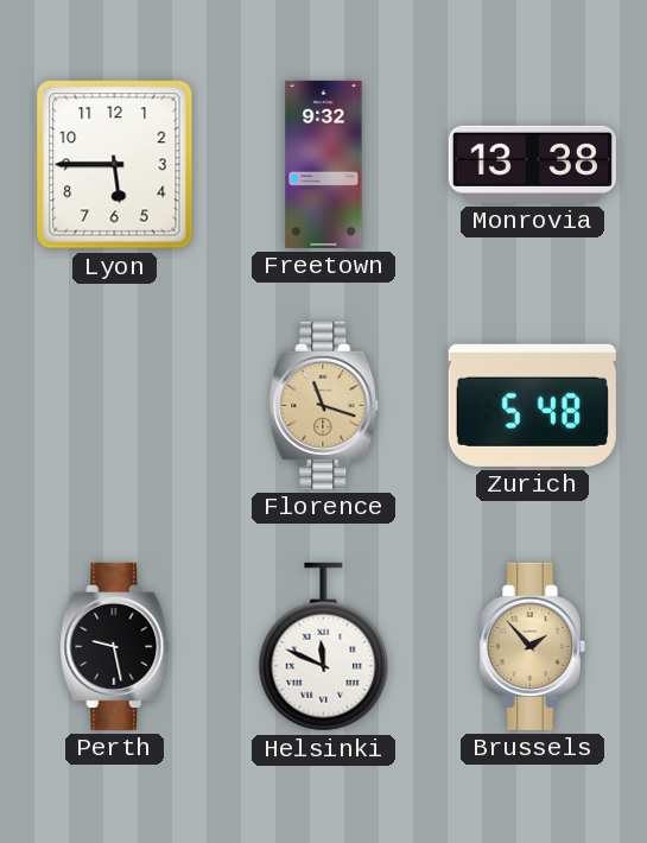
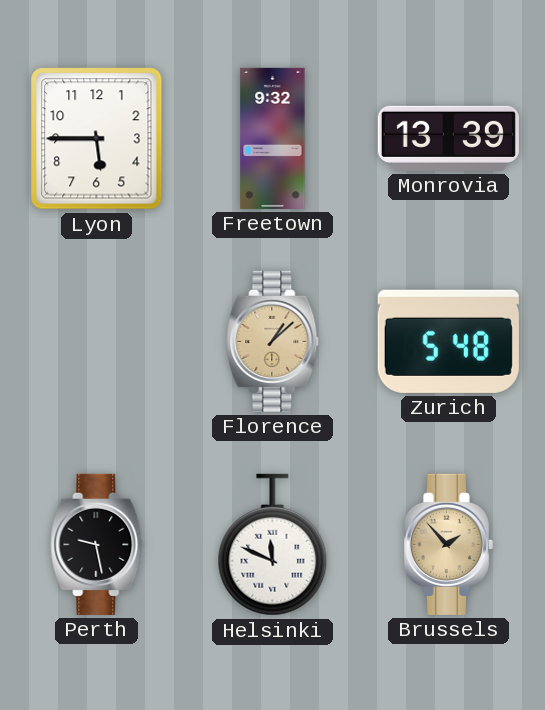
Monrovia: 13:38 -> 13:39
Florence: 11:18 -> 1:08
